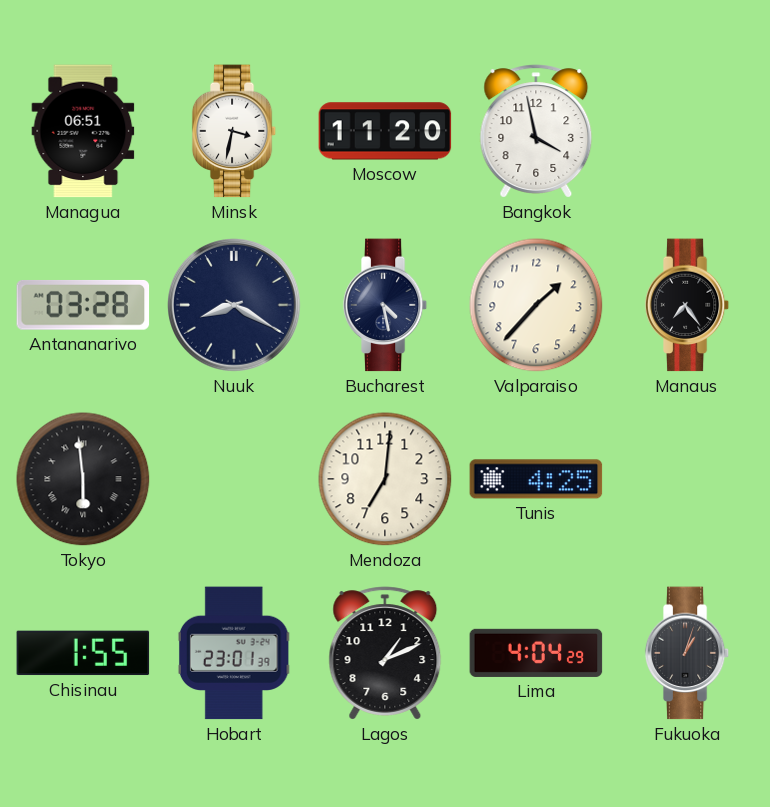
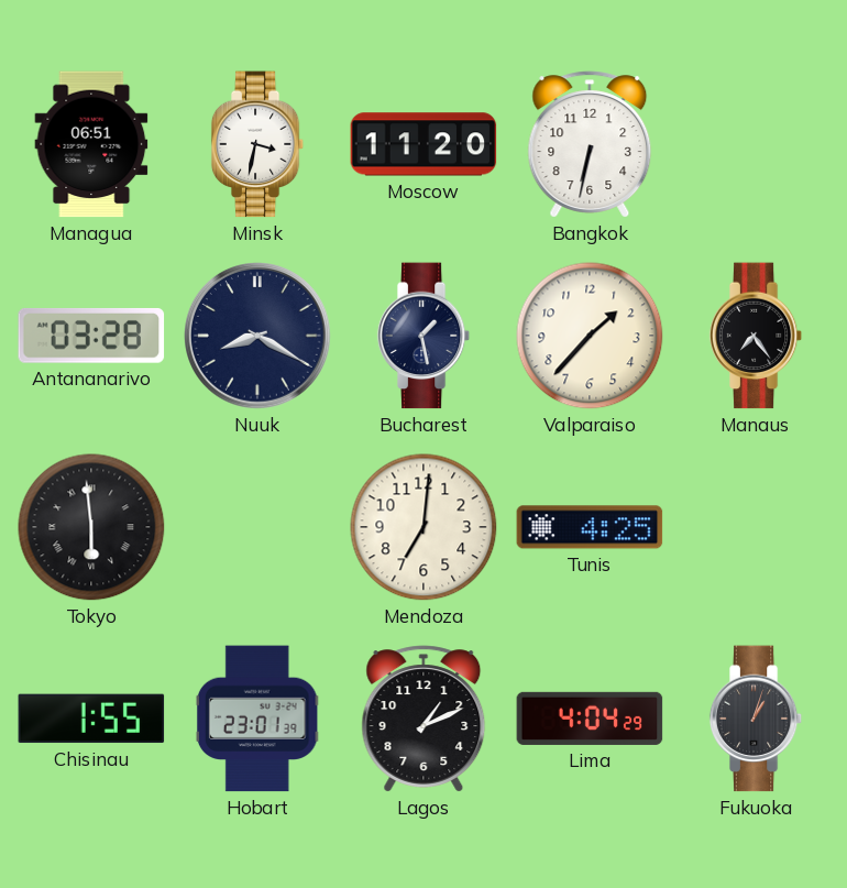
Bangkok: 3:58 -> 6:32
Bucharest: 4:28 -> 1:28
